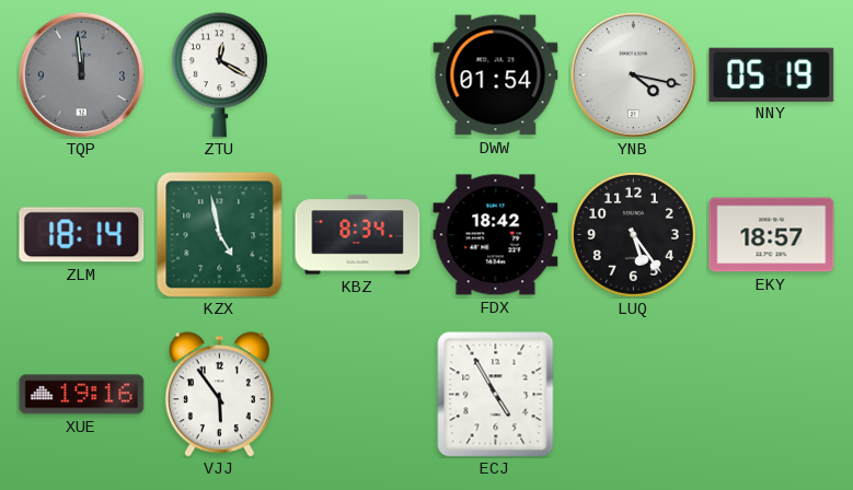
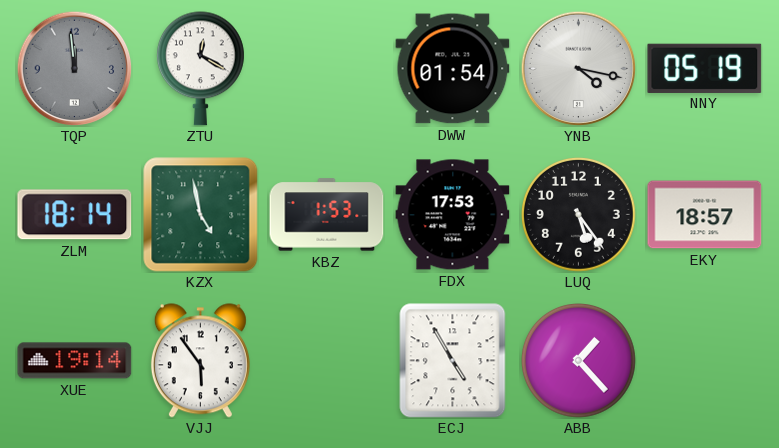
KBZ: 8:34 -> 1:53
FDX: 18:42 -> 17:53
XUE: 19:16 -> 19:14
ABB: none -> 1:23
